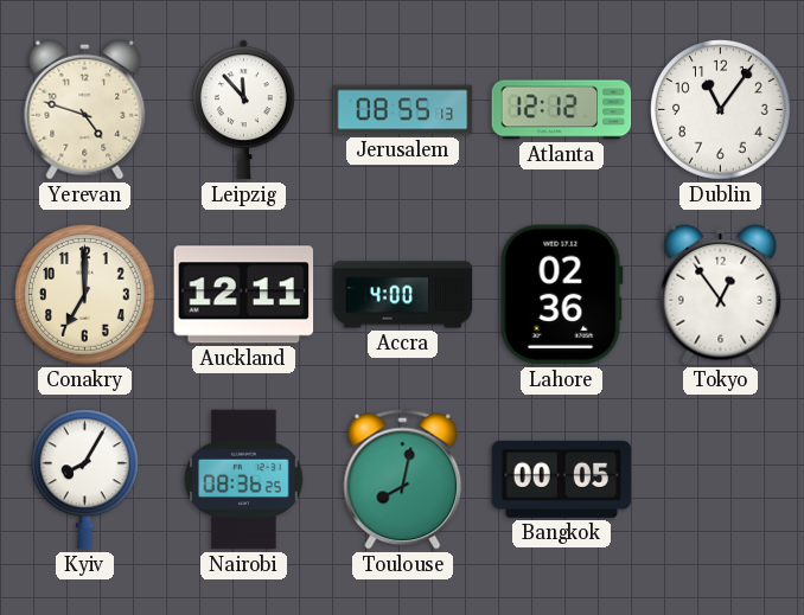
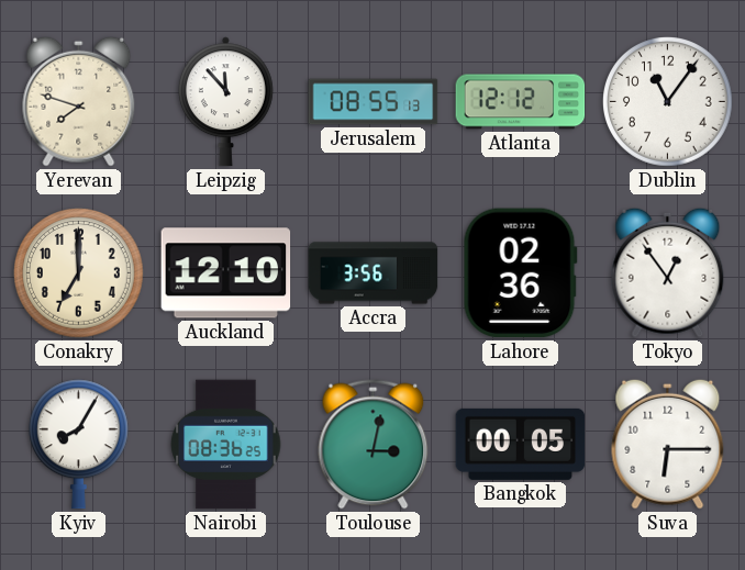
Yerevan: 4:48 -> 7:48
Auckland: 12:11 -> 12:10
Accra: 4:00 -> 3:56
Toulouse: 8:02 -> 3:02
Suva: none -> 6:15
